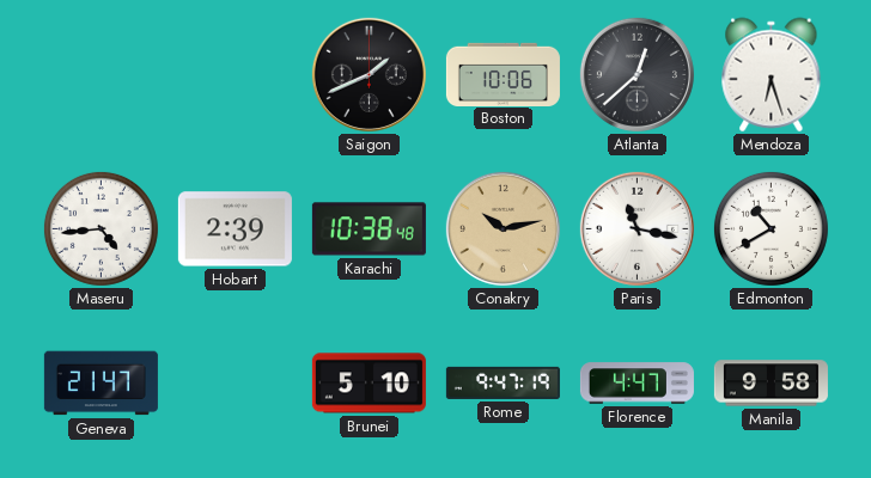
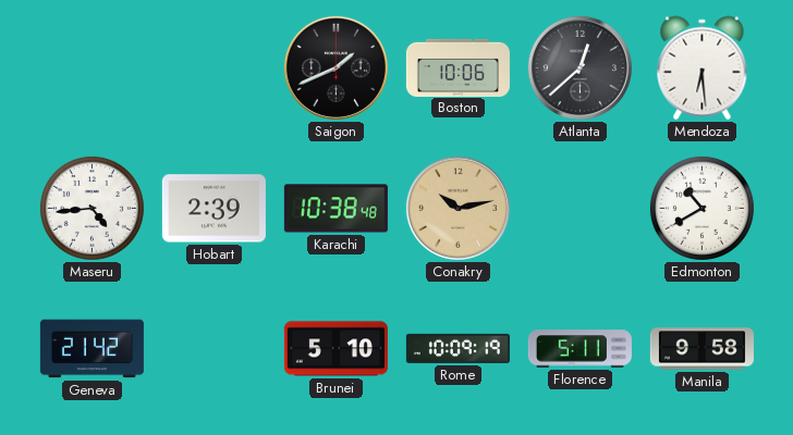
Mendoza: 6:27 -> 6:29
Paris: 11:17 -> none
Geneva: 21:47 -> 21:42
Rome: 9:47 -> 10:09
Florence: 4:47 -> 5:11
